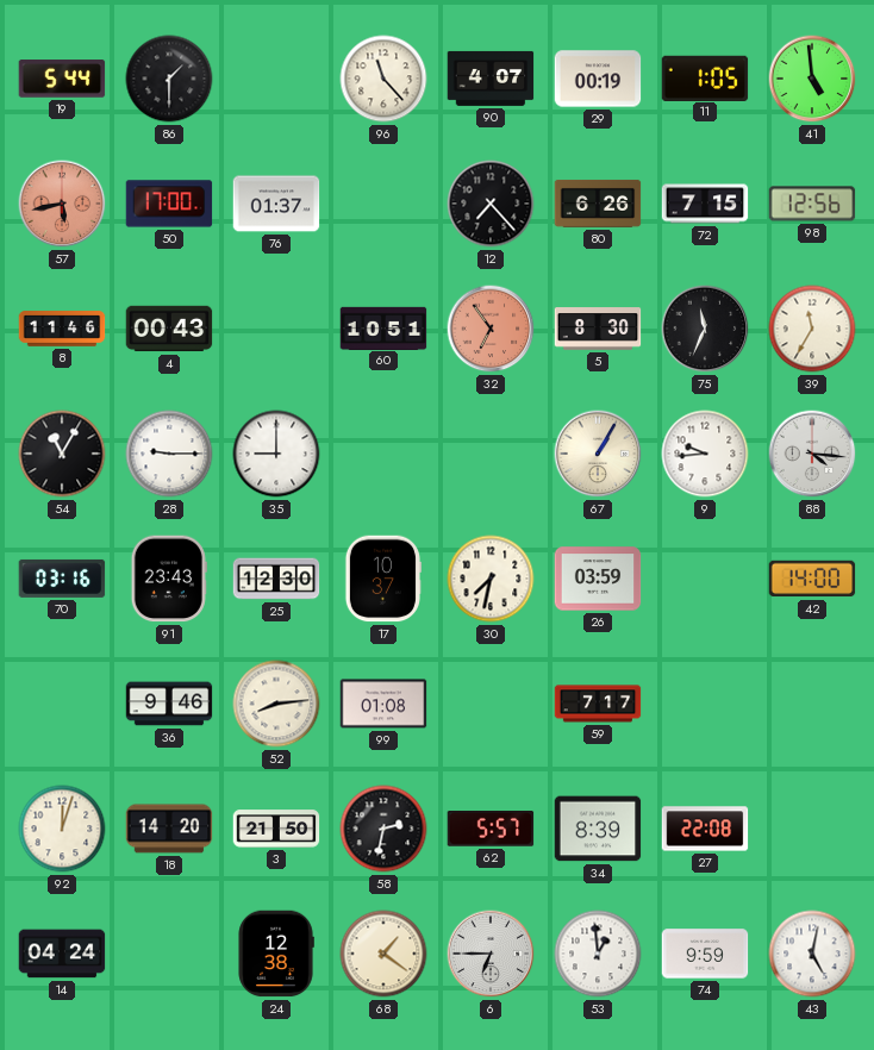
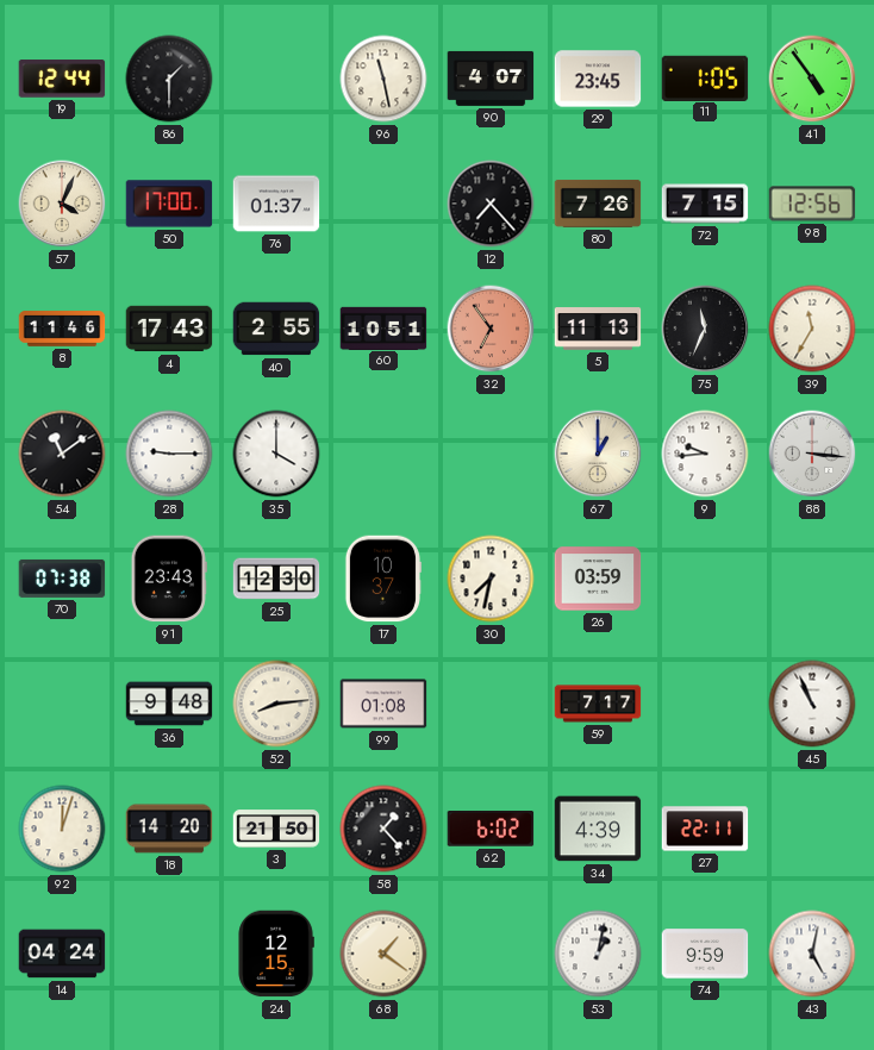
19: 5:44 -> 12:44
96: 11:23 -> 11:28
29: 00:19 -> 23:45
41: 4:59 -> 4:54
57: 5:43 -> 4:04
57 dial: salmon -> cream
80: 6:26 -> 7:26
4: 00:43 -> 17:43
40: none -> 2:55
5: 8:30 -> 11:13
54: 11:05 -> 11:09
35: 9:00 -> 4:00
67: 1:05 -> 1:00
88: 4:16 -> 3:16
70: 03:16 -> 07:38
42: 14:00 -> none
36: 9:46 -> 9:48
45: none -> 10:56
58: 2:32 -> 1:23
62: 5:57 -> 6:02
34: 8:39 -> 4:39
27: 22:08 -> 22:11
24: 12:38 -> 12:15
6: 6:45 -> none
53: 12:59 -> 1:02
